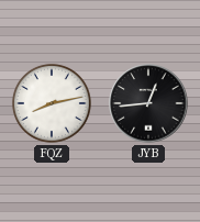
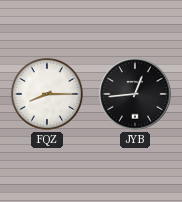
FQZ: 8:13 -> 8:15
